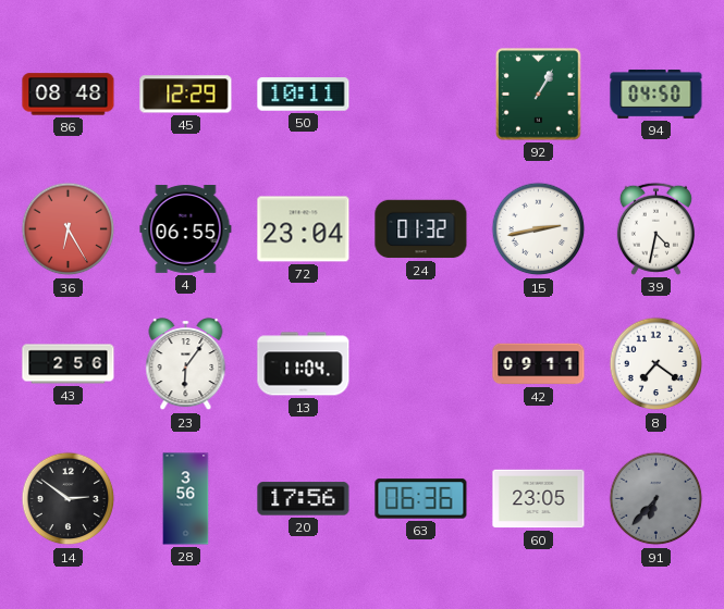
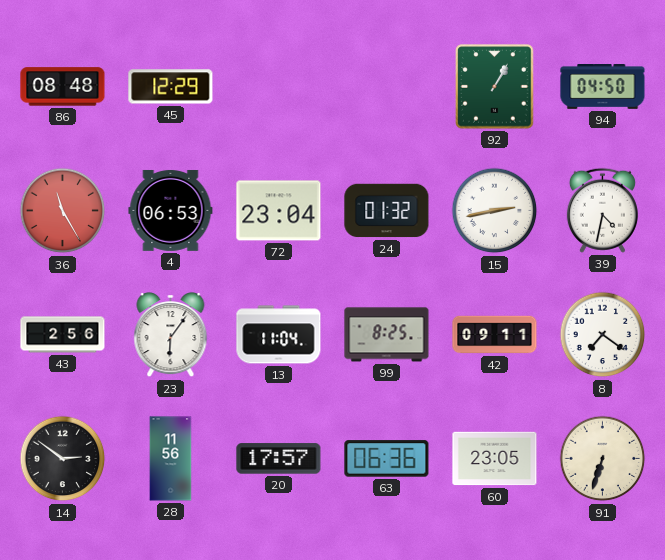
50: 10:11 -> none
36: 6:25 -> 11:25
4: 06:55 -> 06:53
99: none -> 8:25
28: 3:56 -> 11:56
20: 17:56 -> 17:57
91: 6:37 -> 6:33
91 dial: grey -> cream
